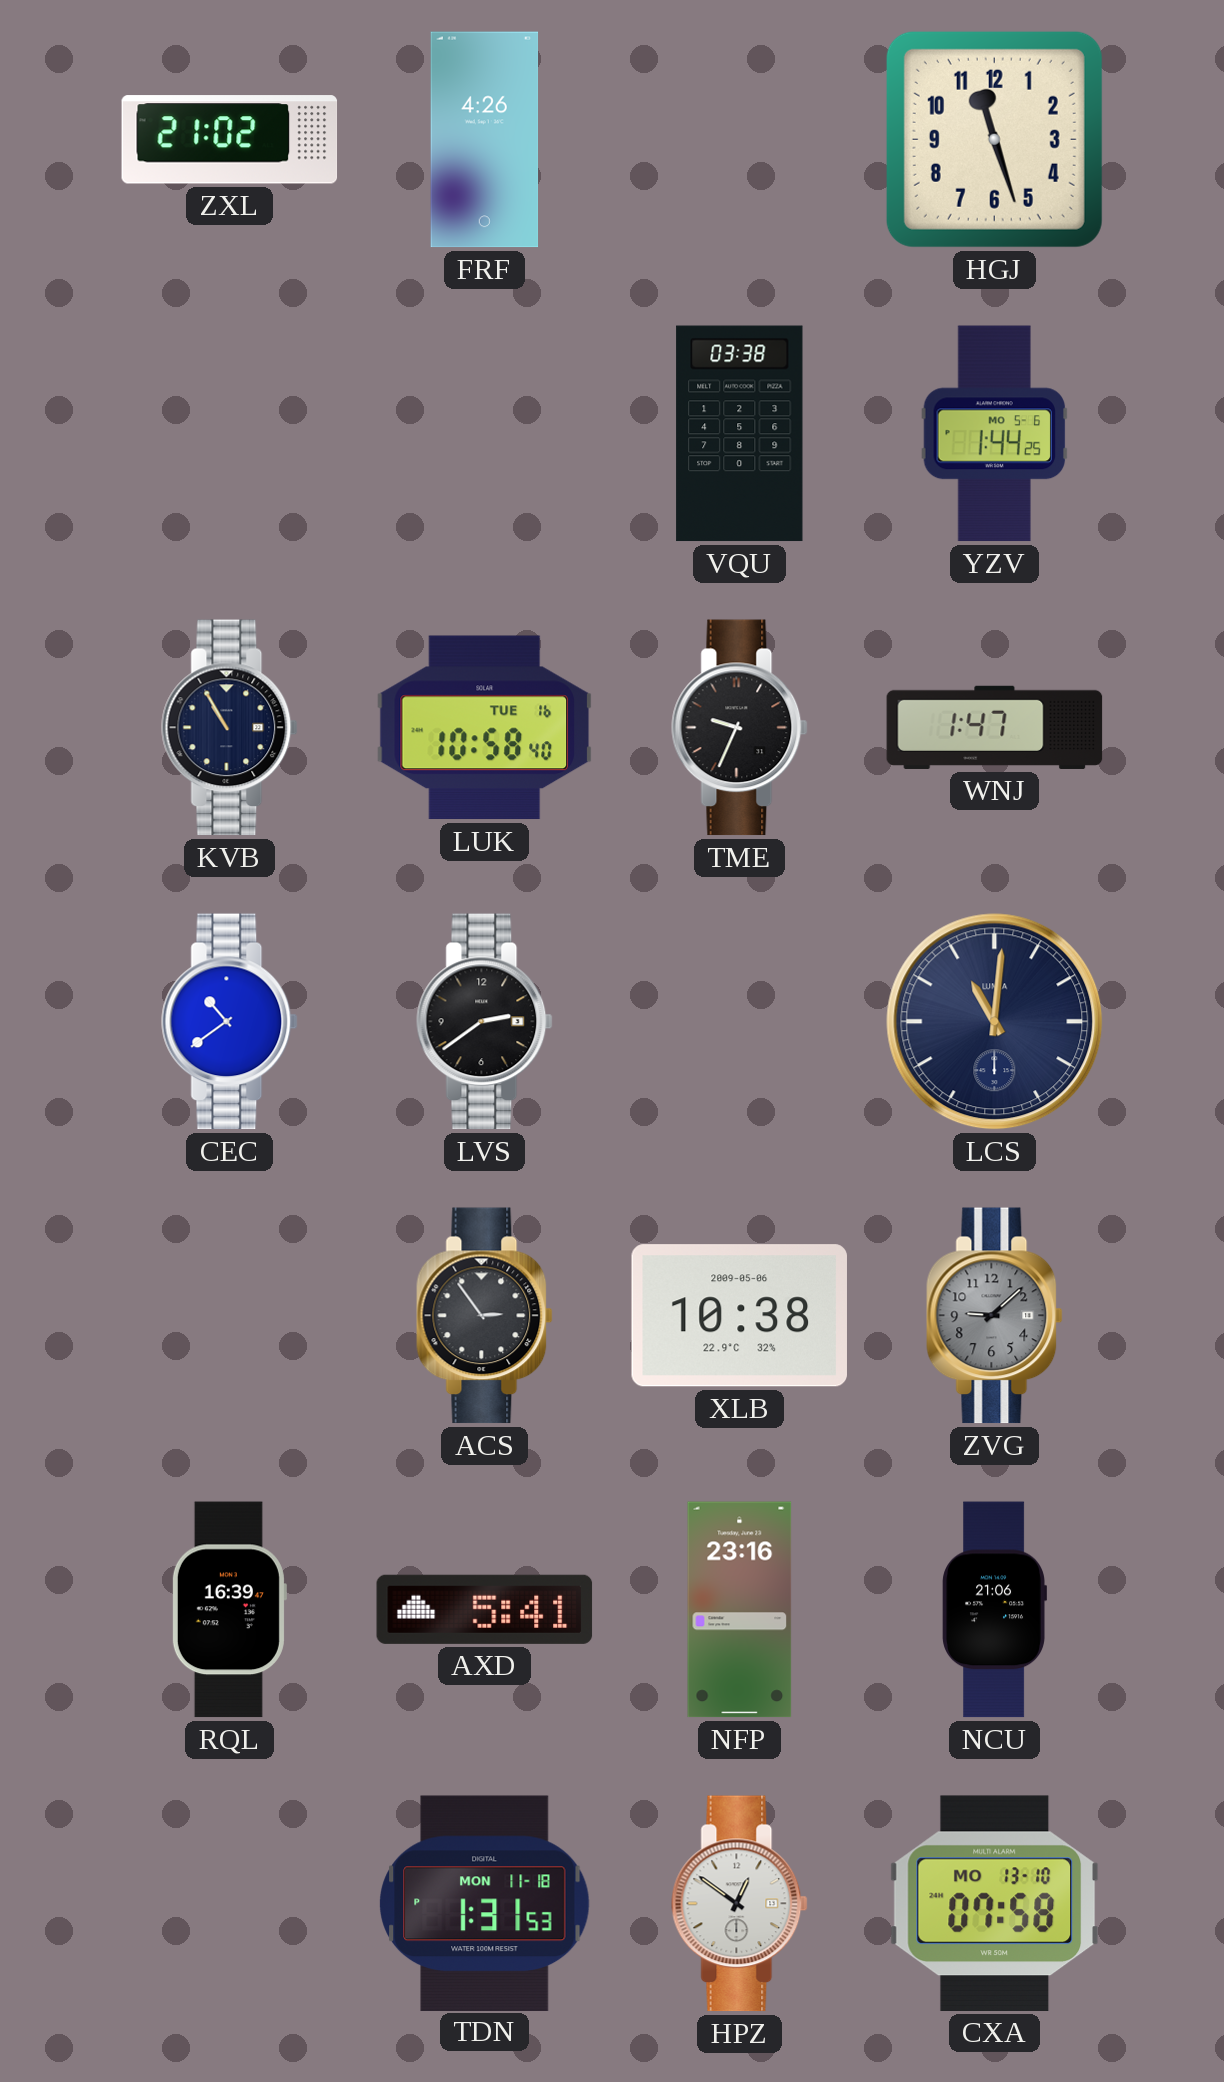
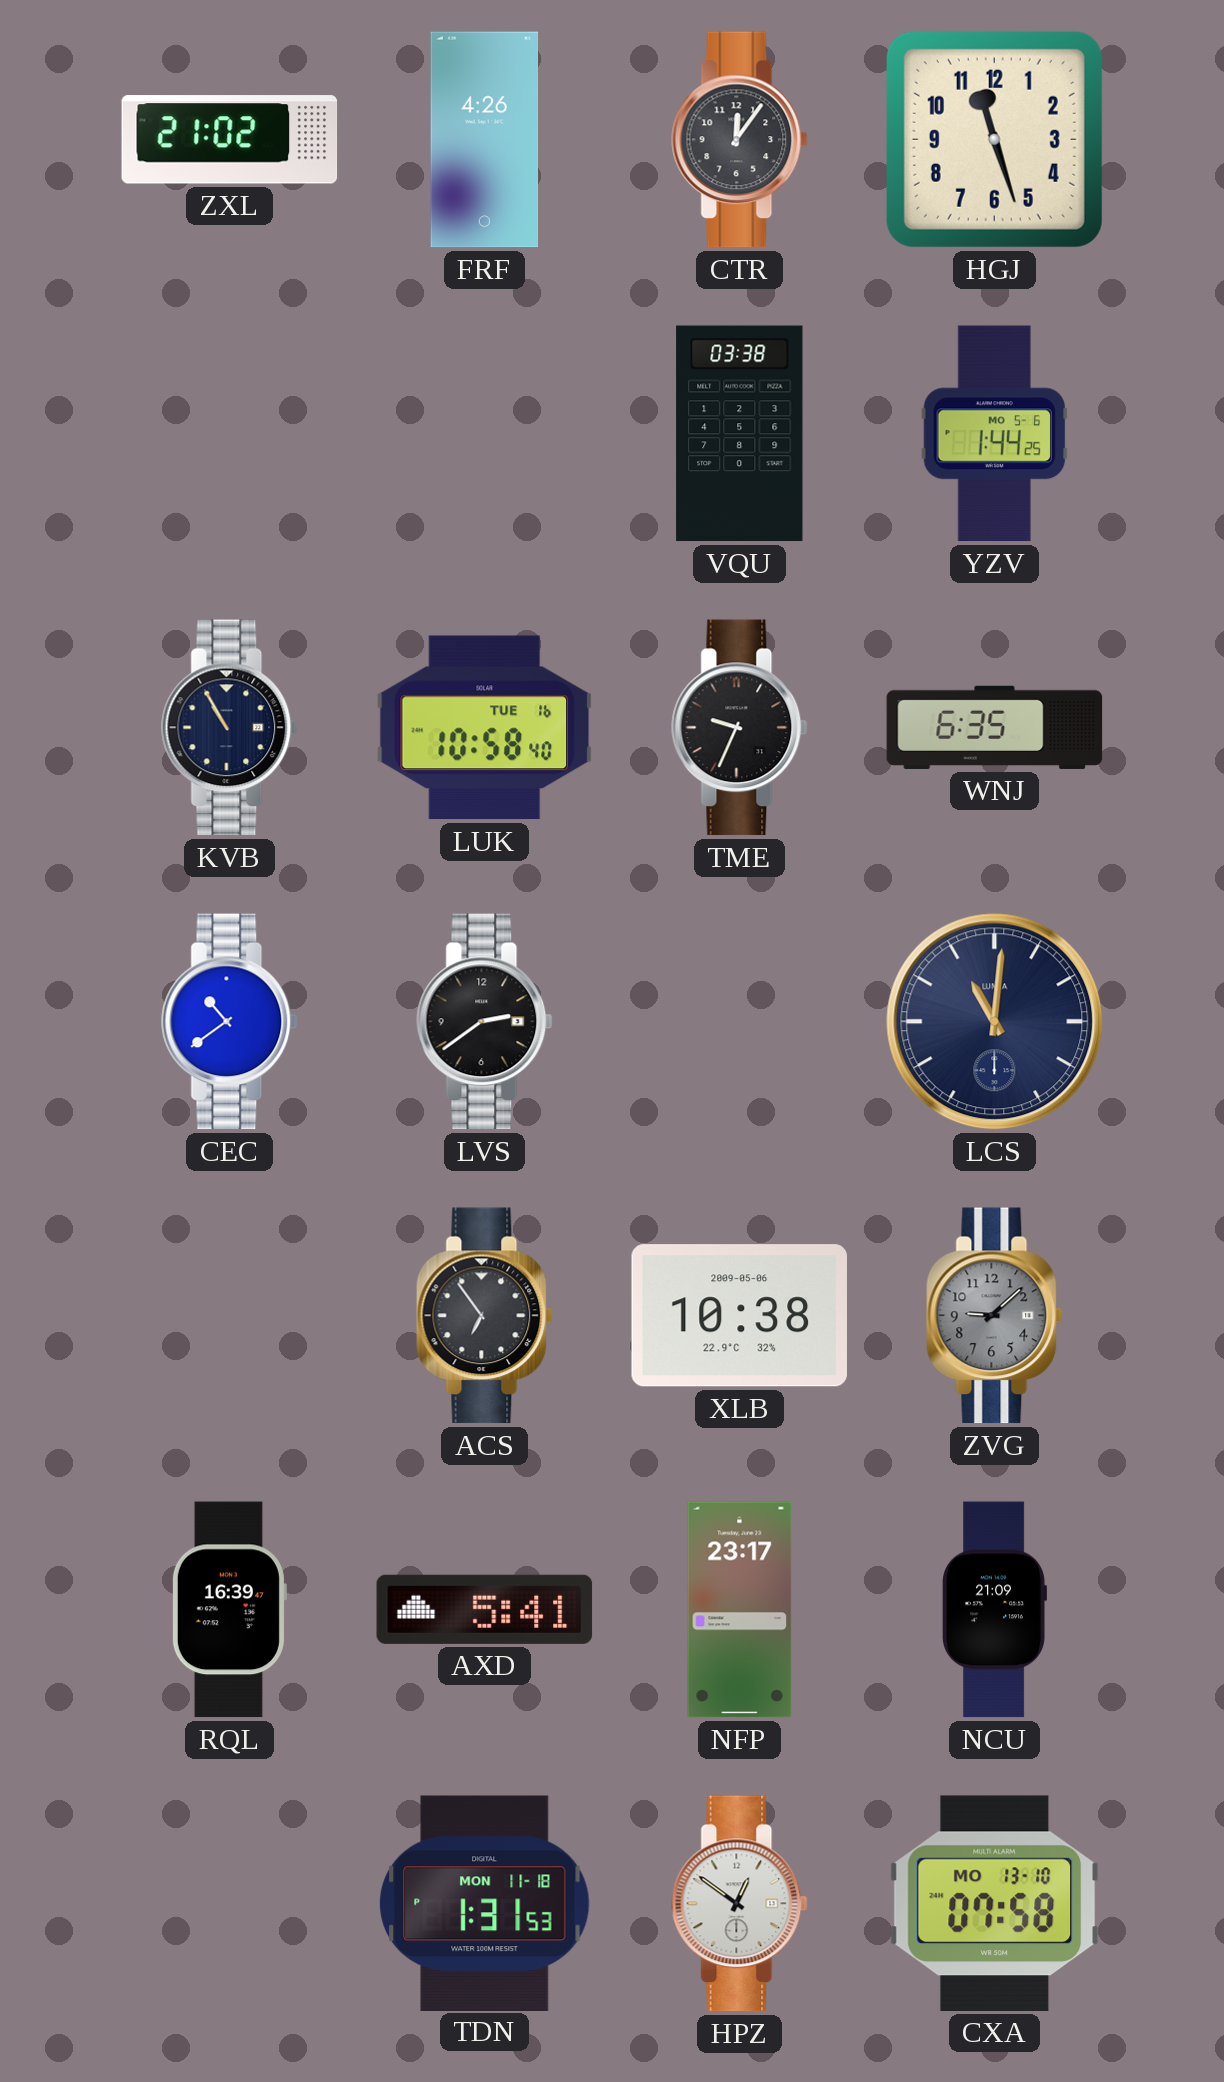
CTR: none -> 12:06
WNJ: 1:47 -> 6:35
ACS: 2:54 -> 6:54
NFP: 23:16 -> 23:17
NCU: 21:06 -> 21:09
